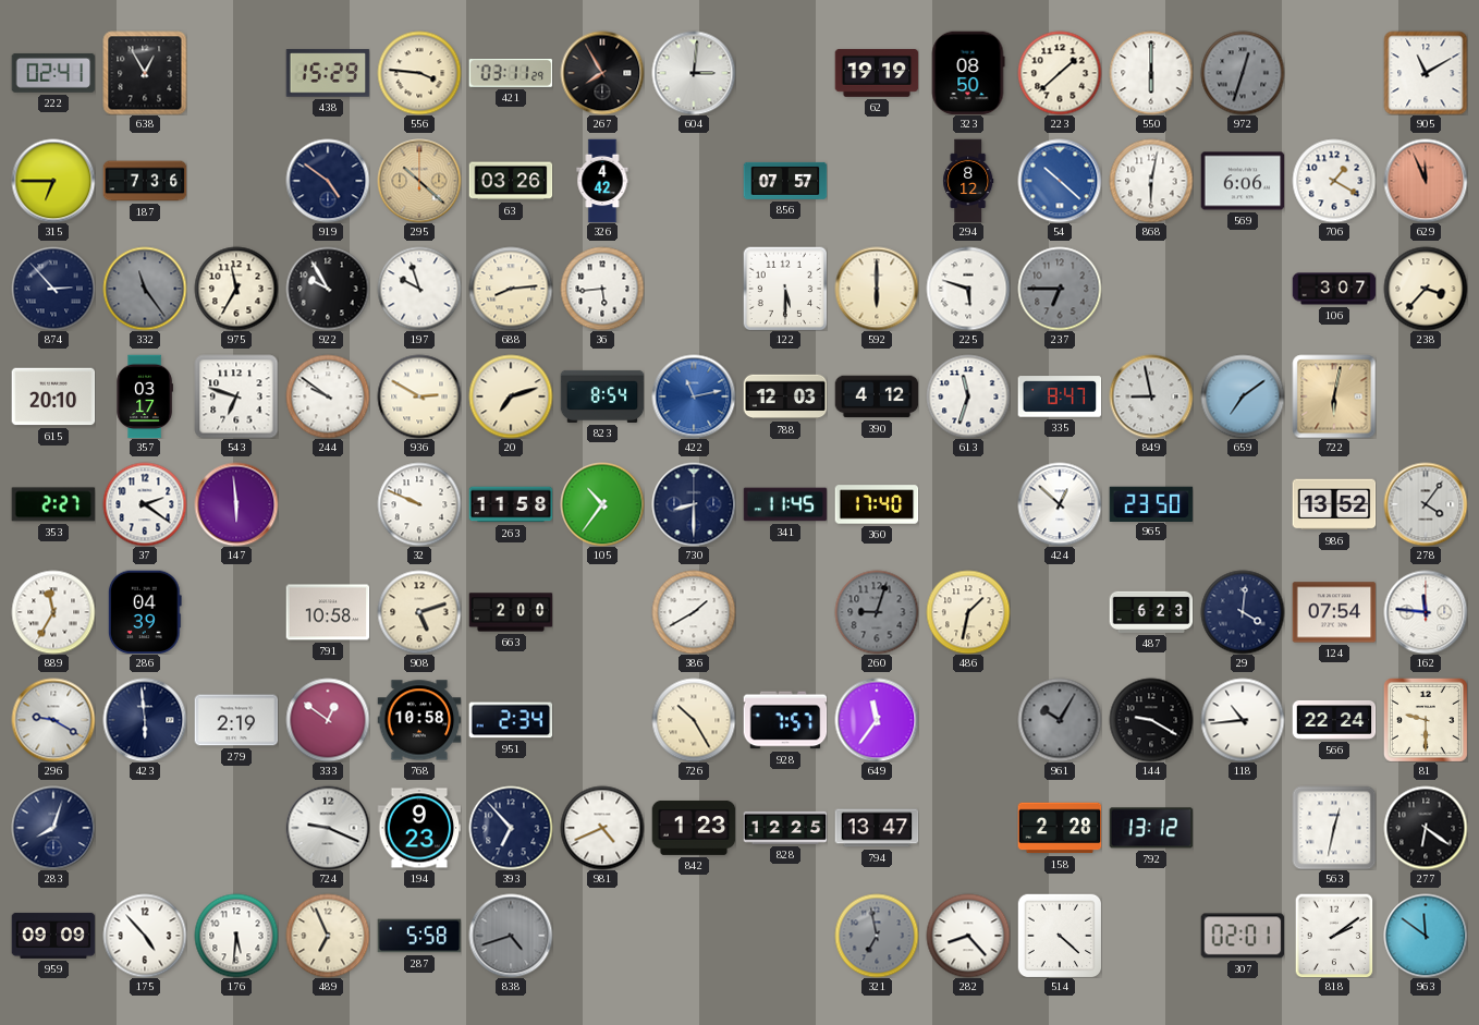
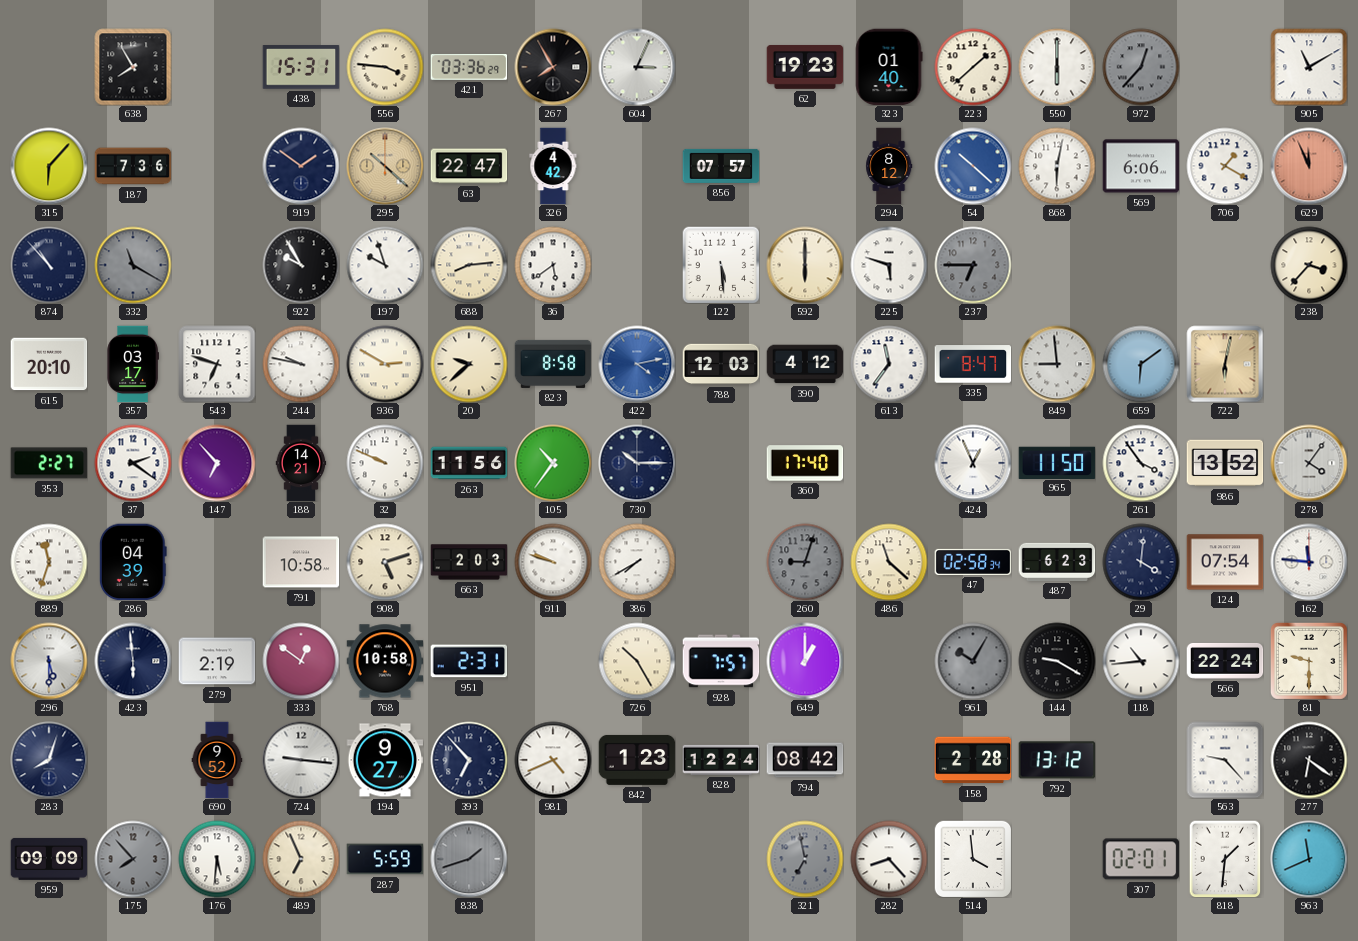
222: 02:41 -> none
638: 12:55 -> 7:55
438: 15:29 -> 15:31
421: 03:11 -> 03:36
604: 3:01 -> 3:04
62: 19:19 -> 19:23
323: 08:50 -> 01:40
972: 12:33 -> 12:37
315: 6:45 -> 6:07
919: 4:51 -> 1:51
63: 03:26 -> 22:47
874: 2:53 -> 10:53
332: 11:24 -> 11:20
975: 11:35 -> none
36: 5:44 -> 5:39
122: 5:30 -> 5:29
106: 3:07 -> none
244: 9:51 -> 9:47
20: 7:12 -> 9:38
823: 8:54 -> 8:58
422: 11:13 -> 4:13
613: 11:33 -> 11:36
849: 8:58 -> 8:59
659: 7:09 -> 6:09
147: 5:59 -> 6:53
188: none -> 14:21
263: 11:58 -> 11:56
730: 8:30 -> 10:15
341: 11:45 -> none
424: 12:52 -> 12:56
965: 23:50 -> 11:50
261: none -> 3:54
889: 11:35 -> 11:33
663: 2:00 -> 2:03
911: none -> 9:48
386: 1:40 -> 7:40
486: 1:32 -> 11:22
47: none -> 02:58
296: 9:20 -> 5:30
951: 2:34 -> 2:31
649: 11:36 -> 1:00
690: none -> 9:52
724: 9:19 -> 9:16
194: 9:23 -> 9:27
828: 12:25 -> 12:24
794: 13:47 -> 08:42
563: 12:32 -> 9:23
175: 4:53 -> 7:53
175 dial: white -> grey
287: 5:58 -> 5:59
838: 4:42 -> 1:42
514: 4:22 -> 3:59
818: 2:09 -> 1:31
963: 11:51 -> 11:41
